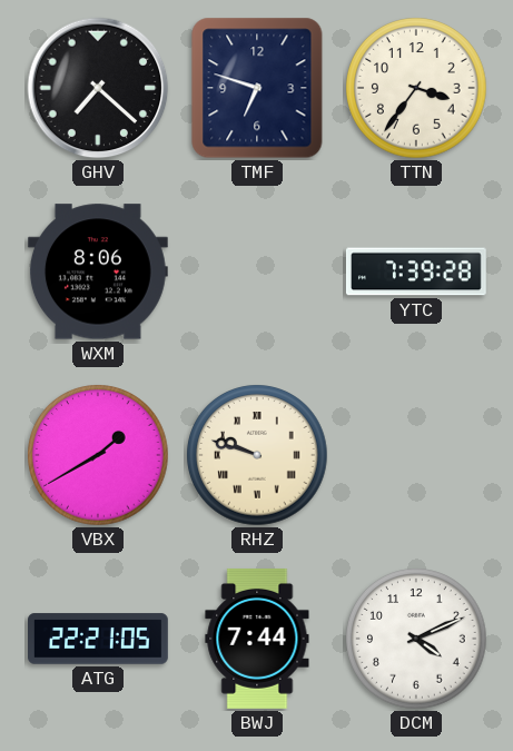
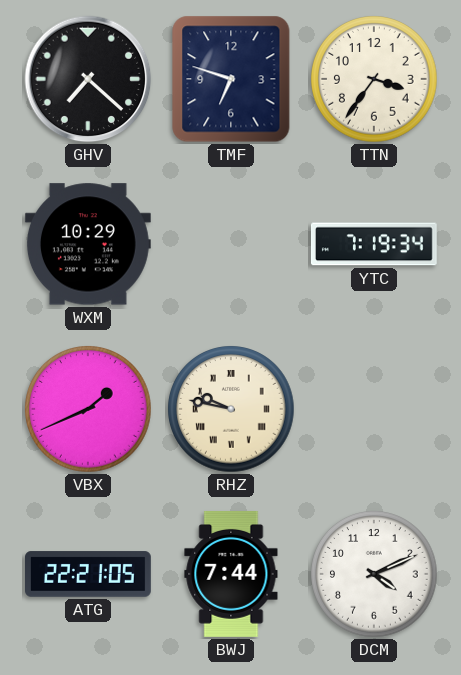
WXM: 8:06 -> 10:29
YTC: 7:39 -> 7:19
VBX: 1:40 -> 1:41
RHZ: 9:48 -> 9:47
